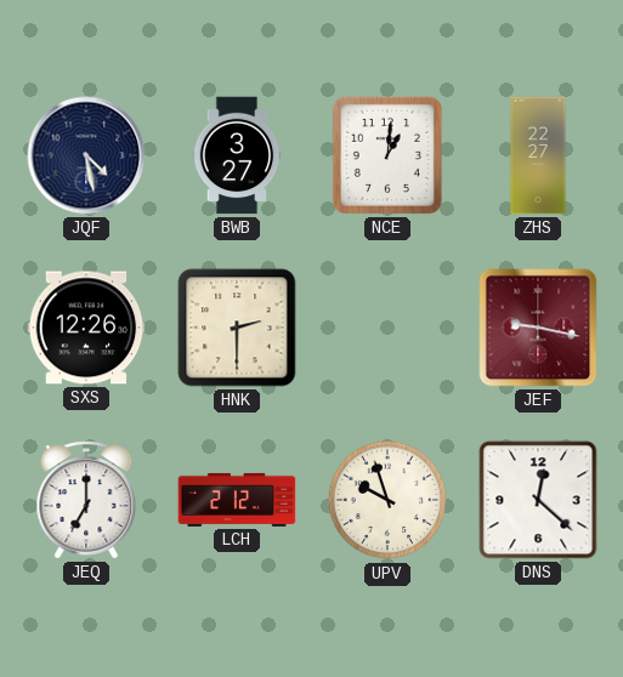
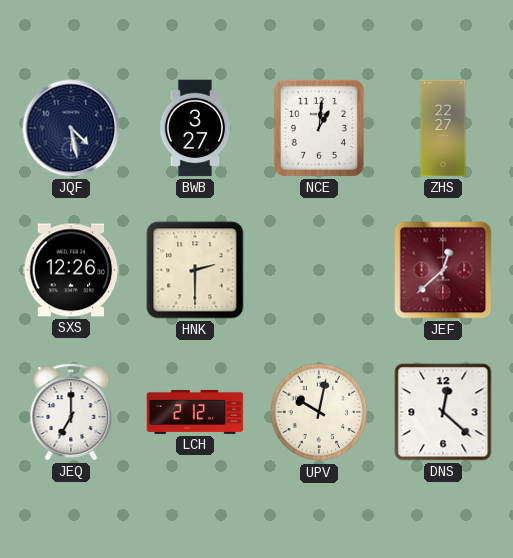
JEF: 9:17 -> 12:38
UPV: 9:57 -> 10:02
